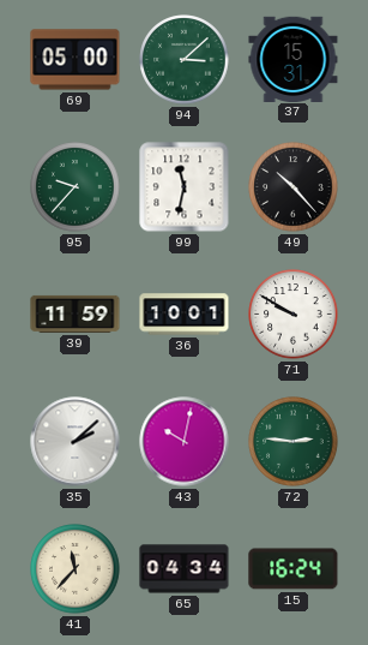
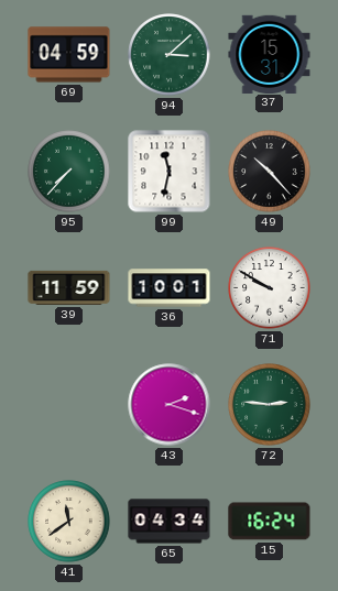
69: 05:00 -> 04:59
95: 9:37 -> 7:37
35: 2:08 -> none
43: 10:02 -> 2:18
41: 11:37 -> 11:39
